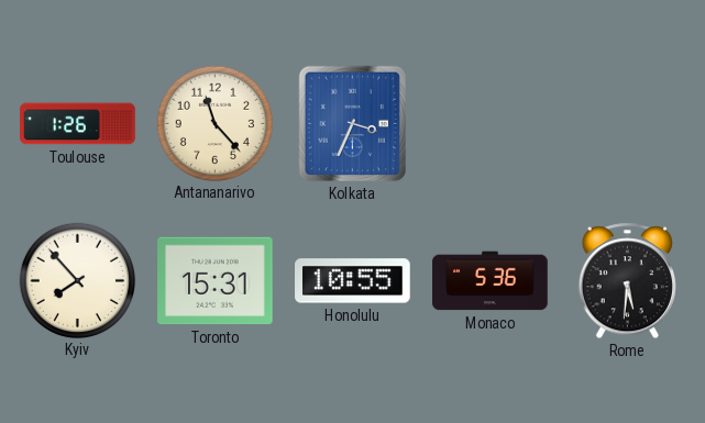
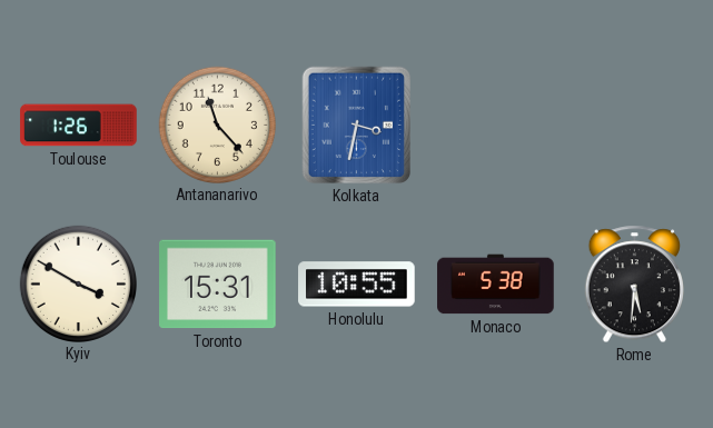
Kolkata: 3:34 -> 3:32
Kyiv: 7:53 -> 3:50
Monaco: 5:36 -> 5:38
